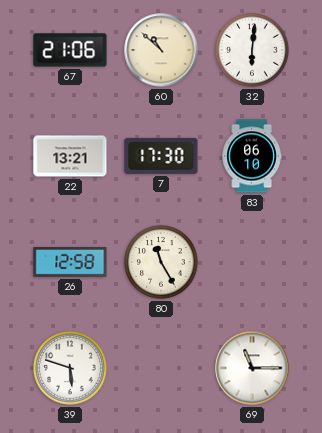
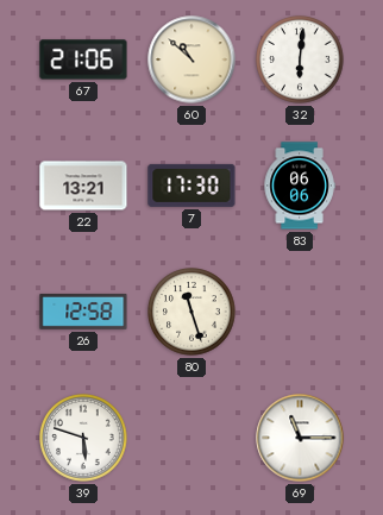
83: 06:10 -> 06:06
80: 11:25 -> 11:27
